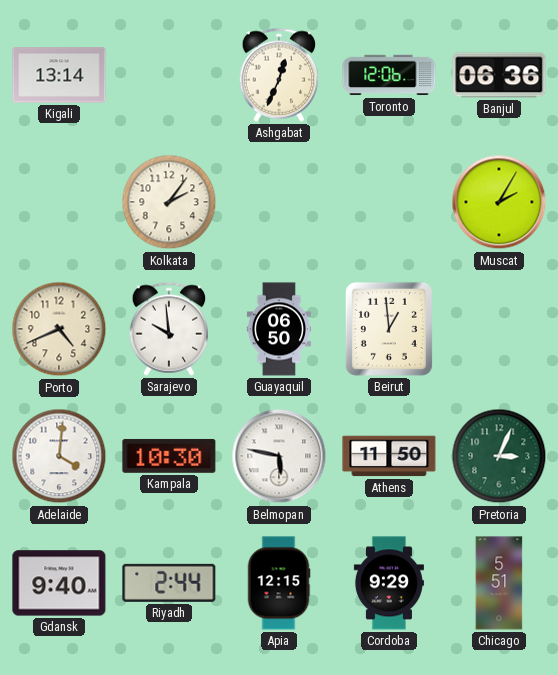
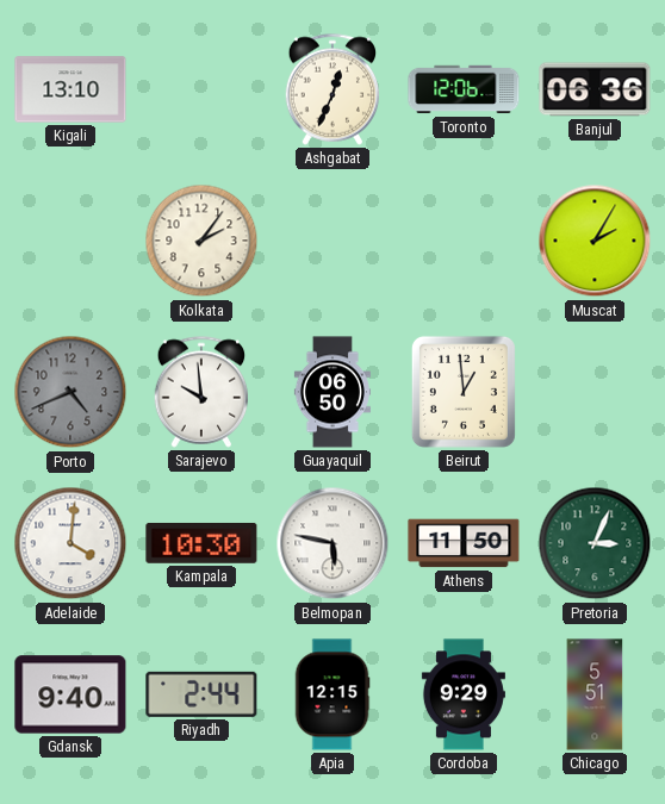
Kigali: 13:14 -> 13:10
Porto dial: cream -> grey
